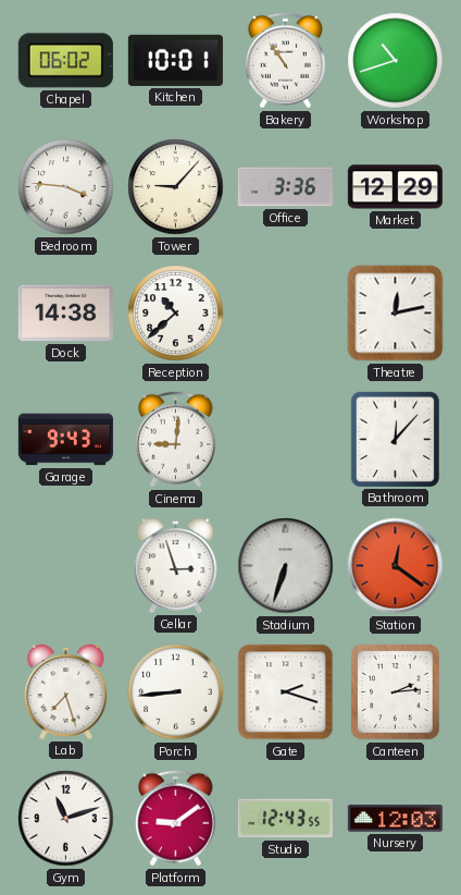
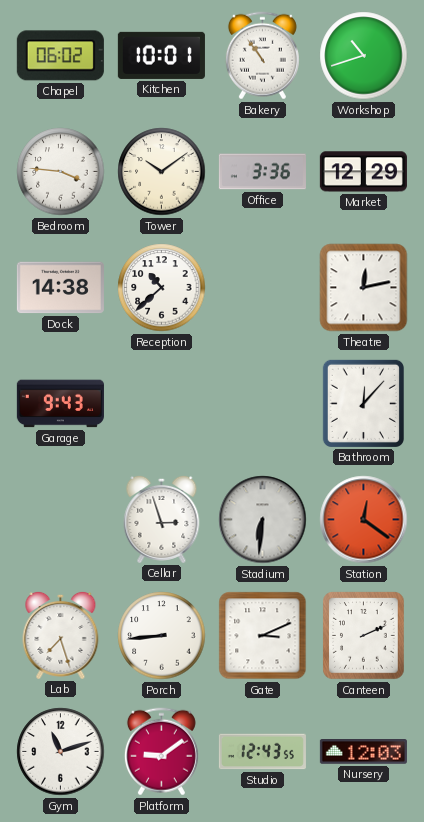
Tower: 9:07 -> 10:09
Cinema: 9:01 -> none
Stadium: 6:33 -> 6:31
Gate: 2:18 -> 3:11
Canteen: 2:14 -> 2:11
